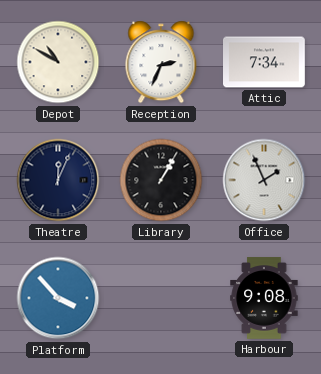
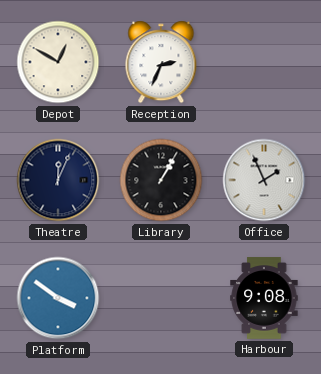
Depot: 10:50 -> 12:50
Attic: 7:34 -> none
Platform: 3:53 -> 3:51
